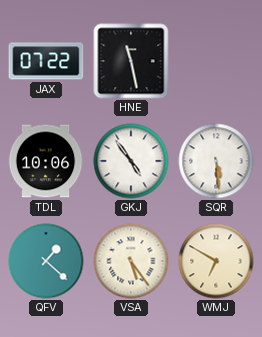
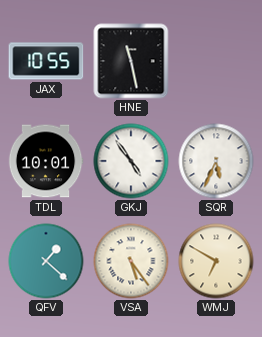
JAX: 07:22 -> 10:55
TDL: 10:06 -> 10:01
SQR: 5:29 -> 5:34
